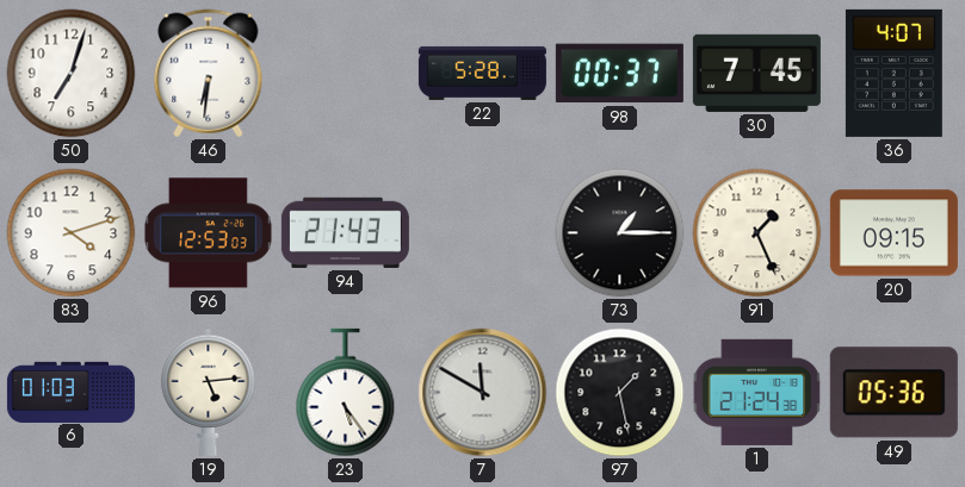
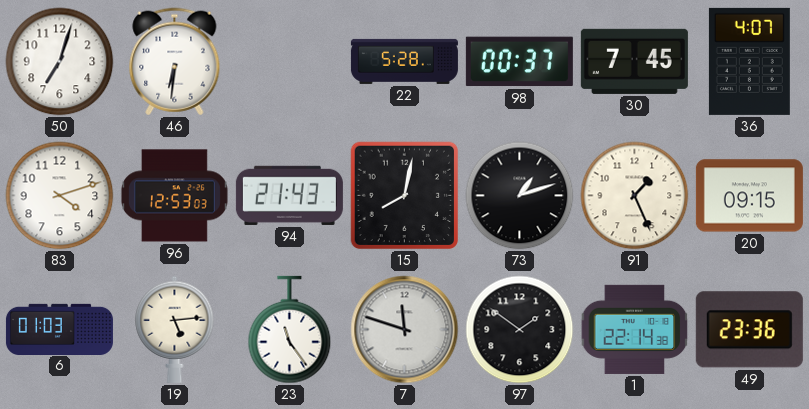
15: none -> 8:02
73: 1:15 -> 1:12
23: 5:24 -> 11:24
7: 11:50 -> 11:48
97: 1:28 -> 1:51
1: 21:24 -> 22:14
49: 05:36 -> 23:36
